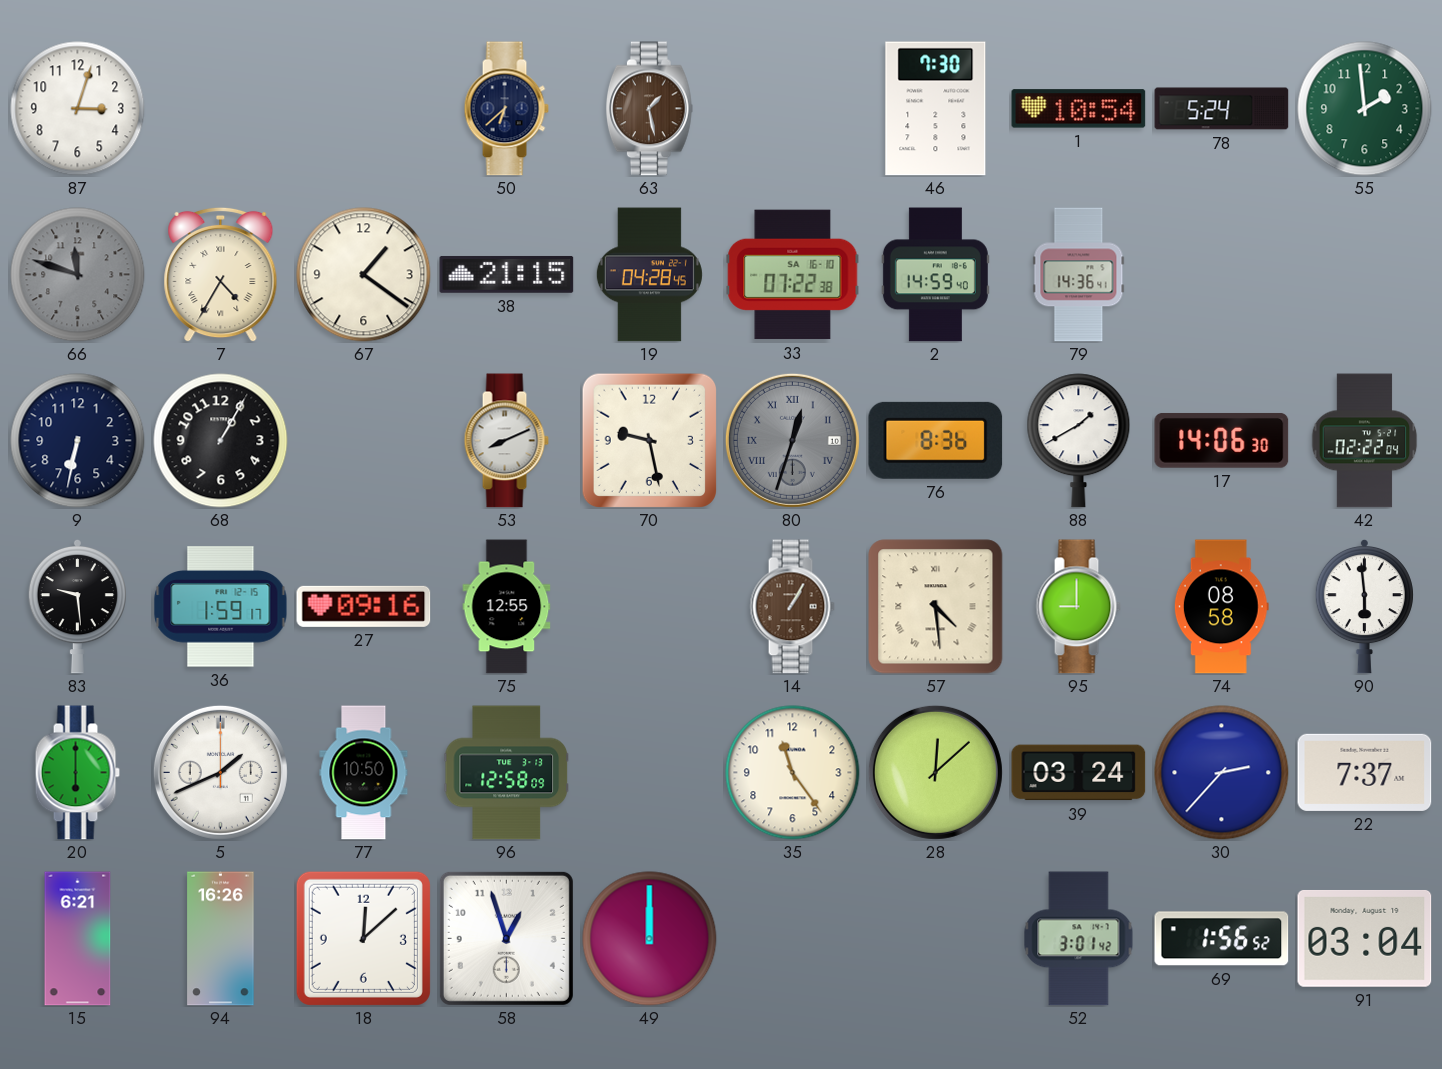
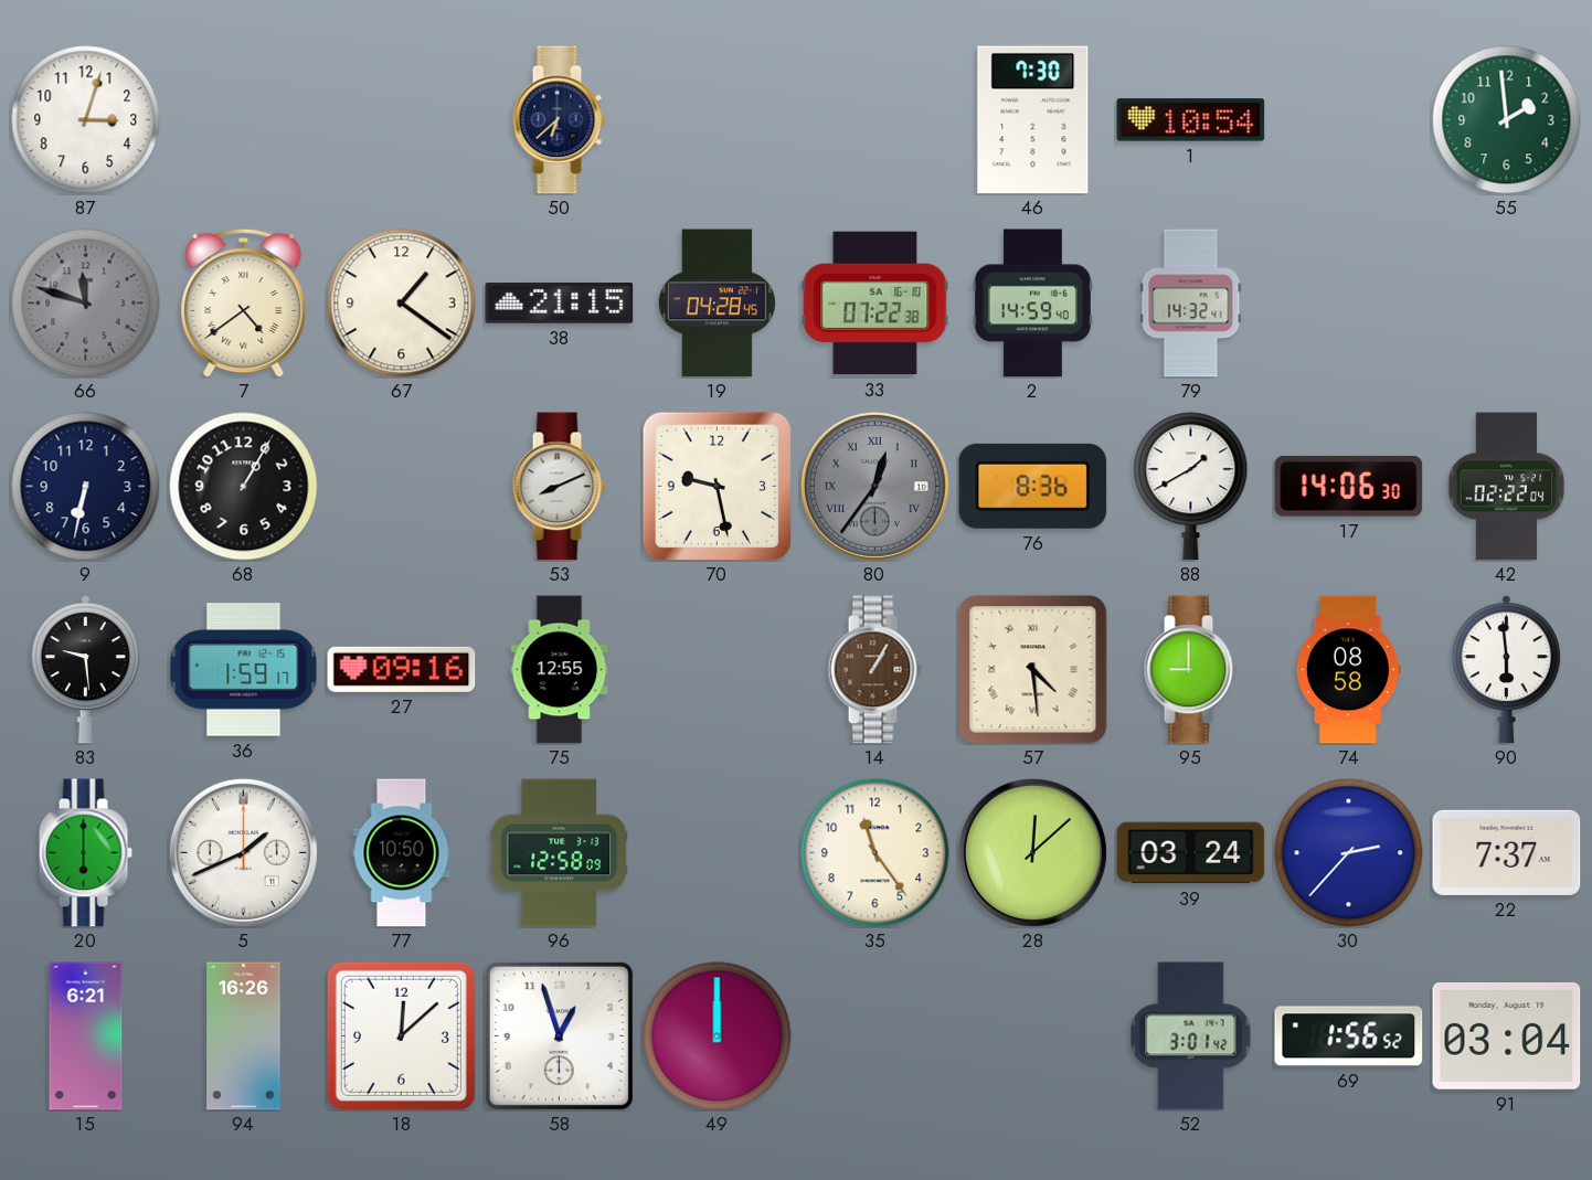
63: 1:28 -> none
78: 5:24 -> none
7: 4:35 -> 4:39
79: 14:36 -> 14:32
80: 12:33 -> 12:36
